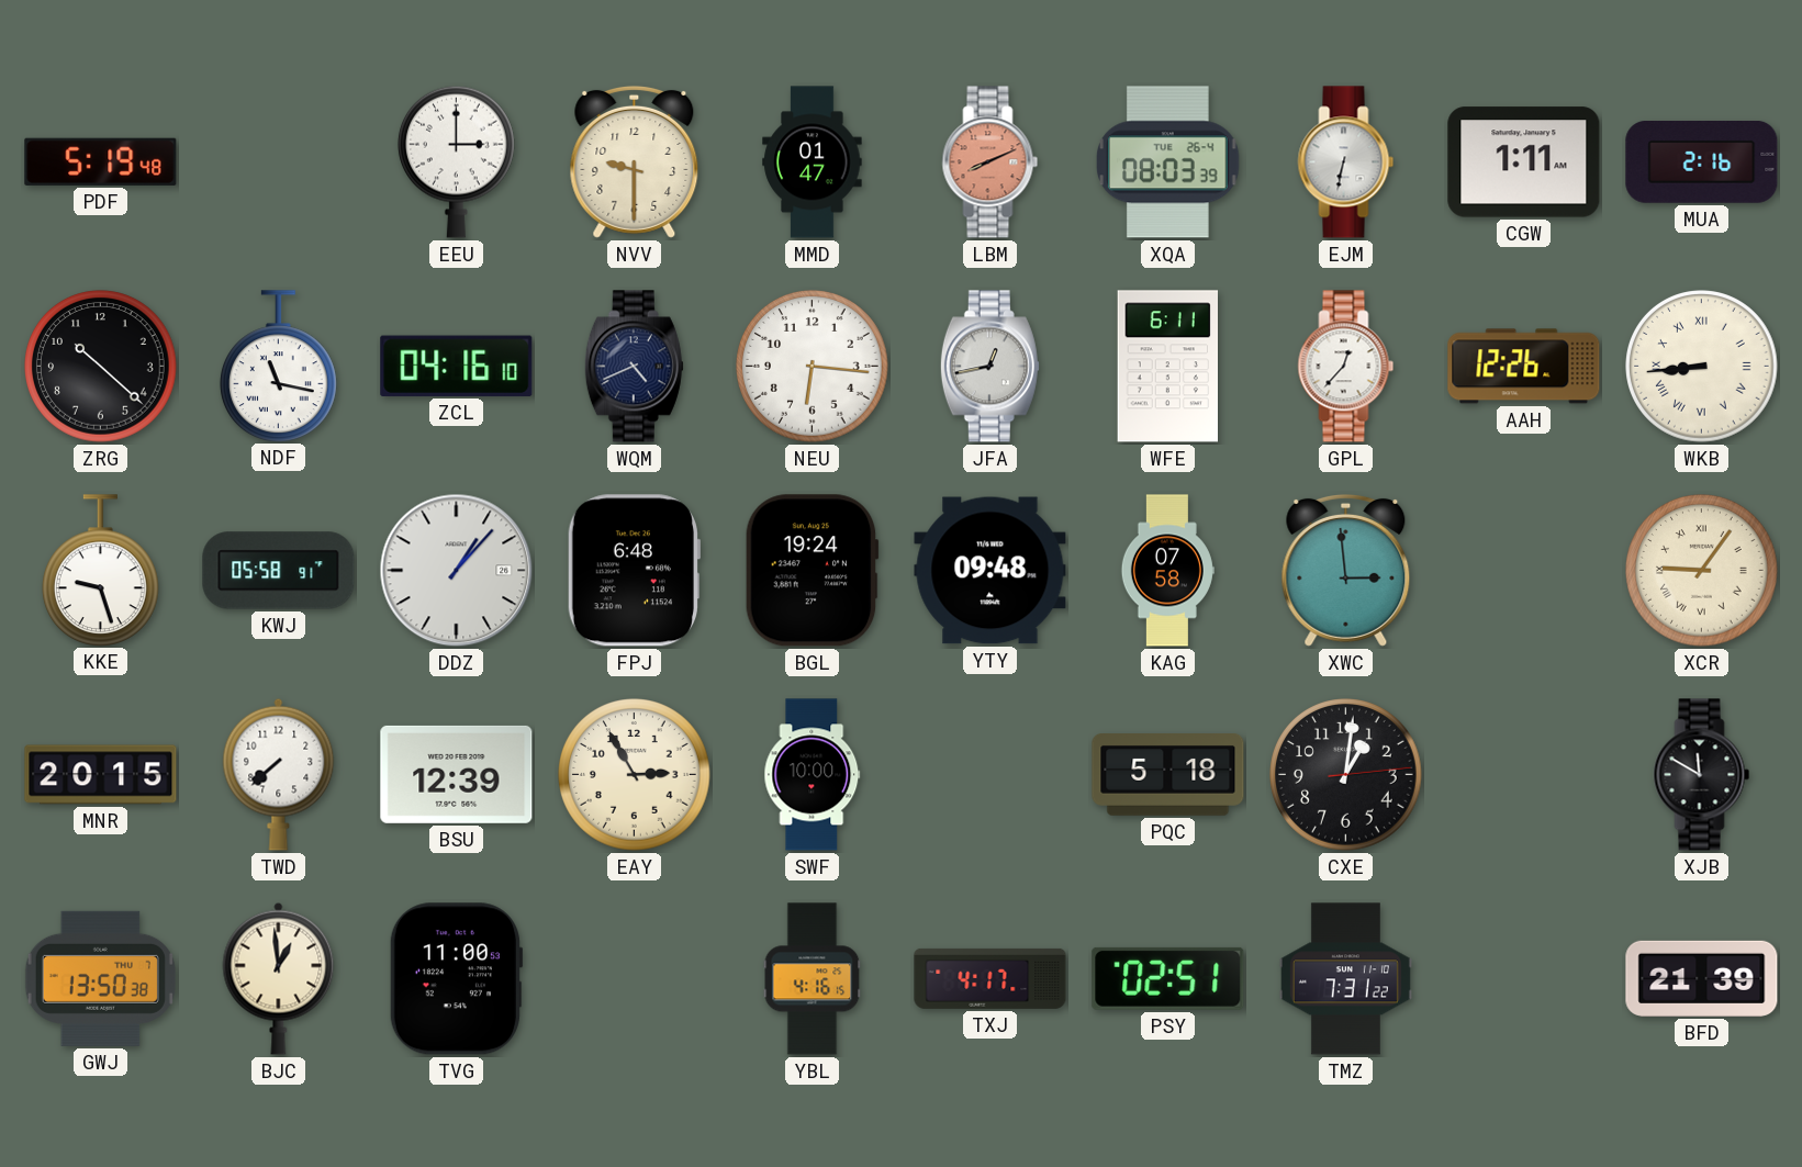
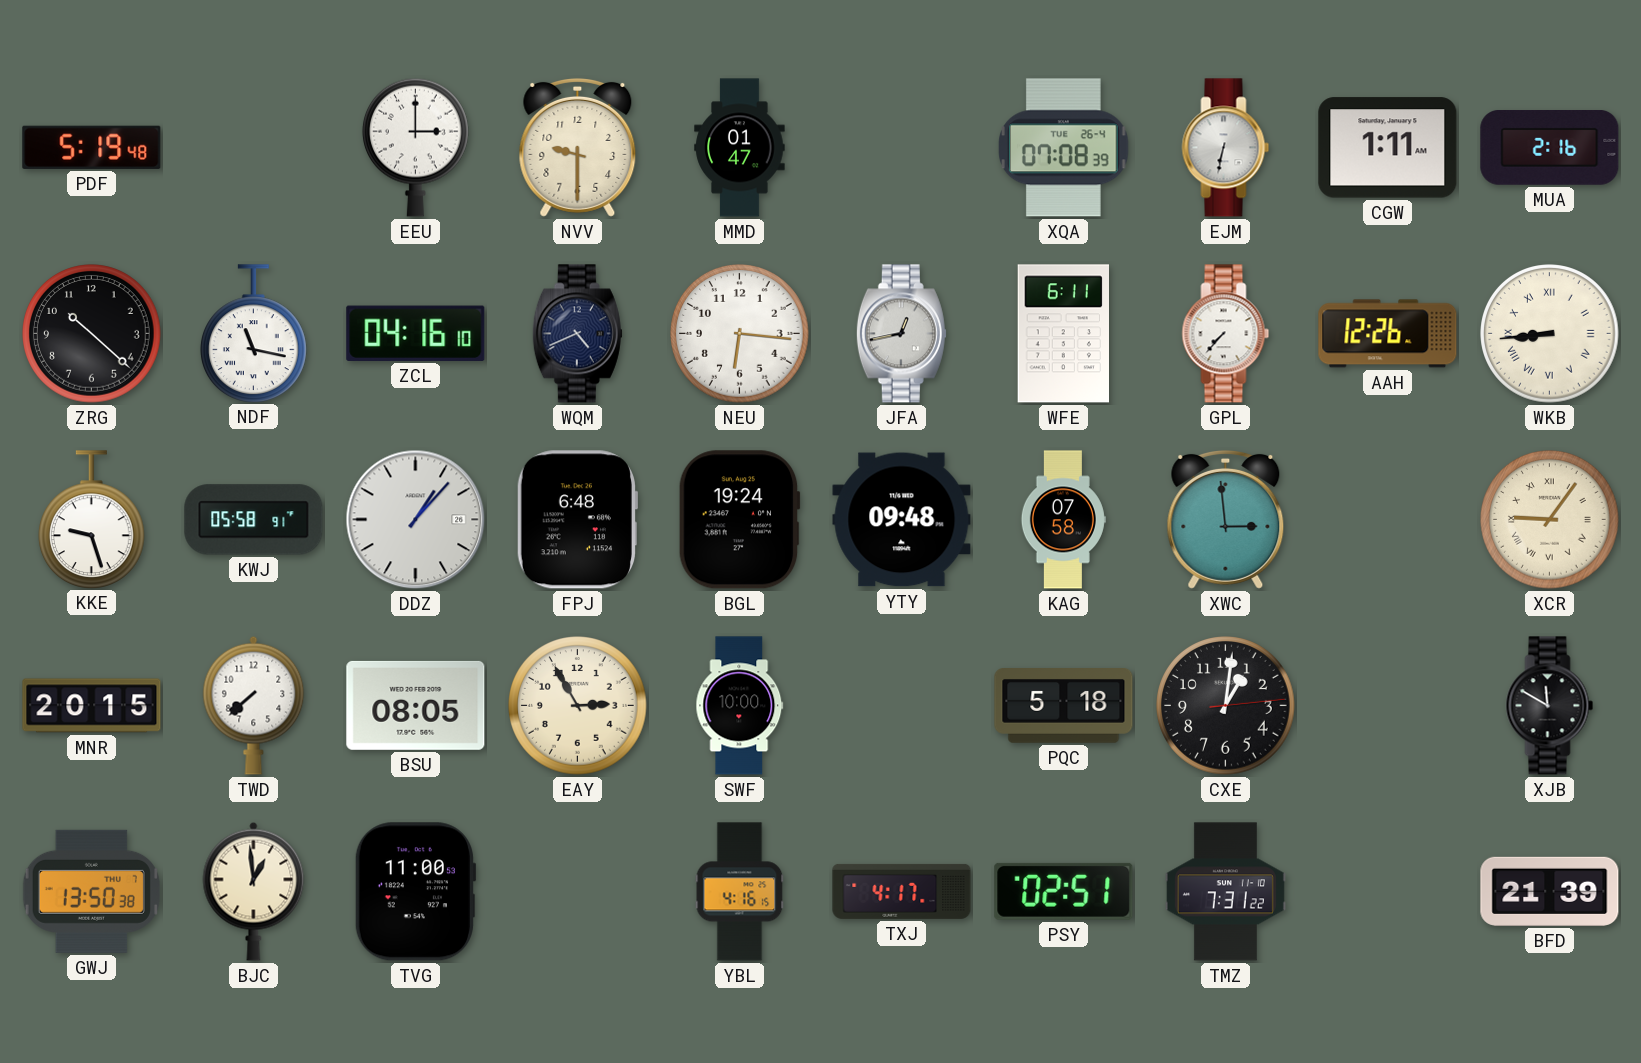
LBM: 8:11 -> none
XQA: 08:03 -> 07:08
GPL: 12:37 -> 7:37
BSU: 12:39 -> 08:05
